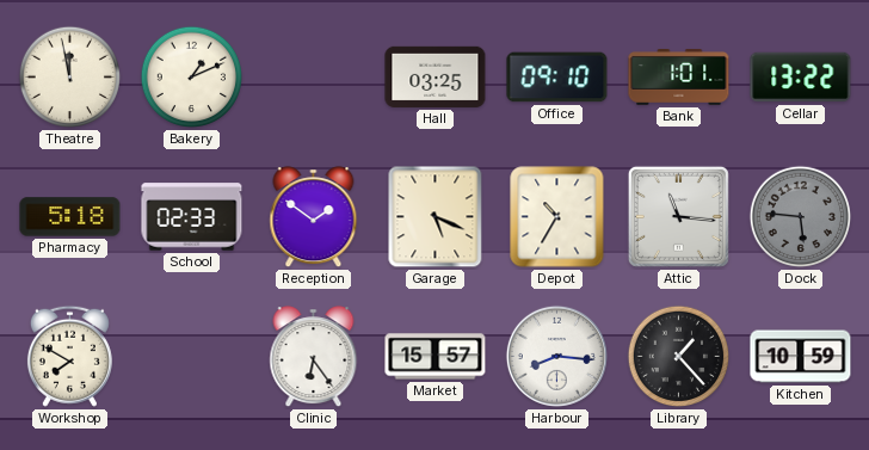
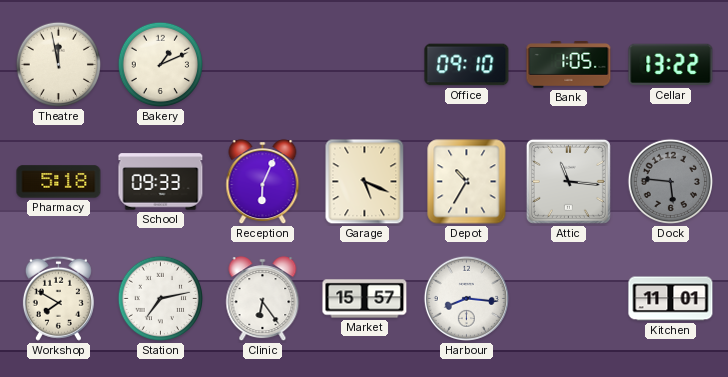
Hall: 03:25 -> none
Bank: 1:01 -> 1:05
School: 02:33 -> 09:33
Reception: 1:51 -> 6:04
Station: none -> 7:13
Library: 1:23 -> none
Kitchen: 10:59 -> 11:01
